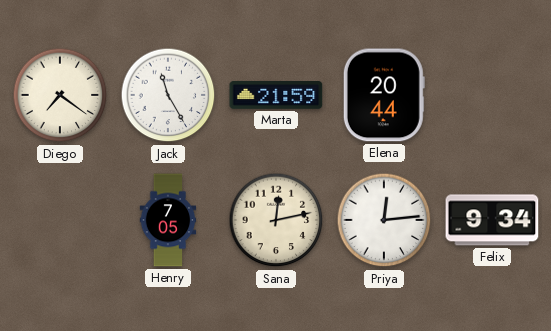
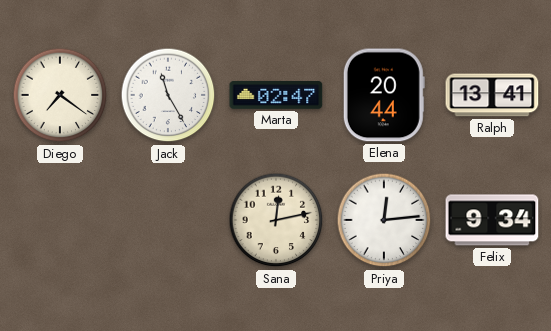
Marta: 21:59 -> 02:47
Ralph: none -> 13:41
Henry: 7:05 -> none
